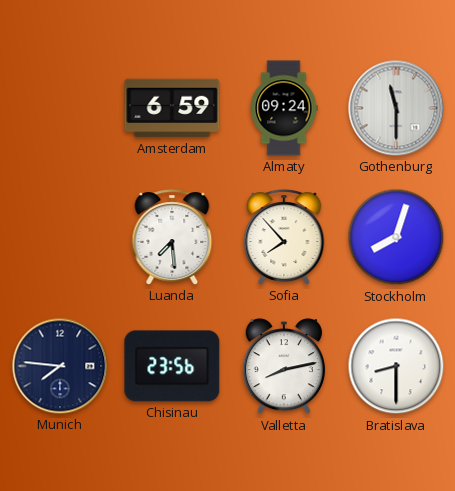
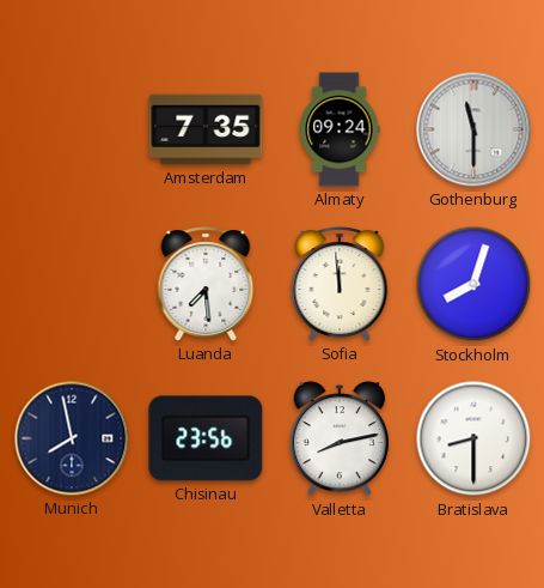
Amsterdam: 6:59 -> 7:35
Sofia: 7:53 -> 11:59
Munich: 7:46 -> 7:58
